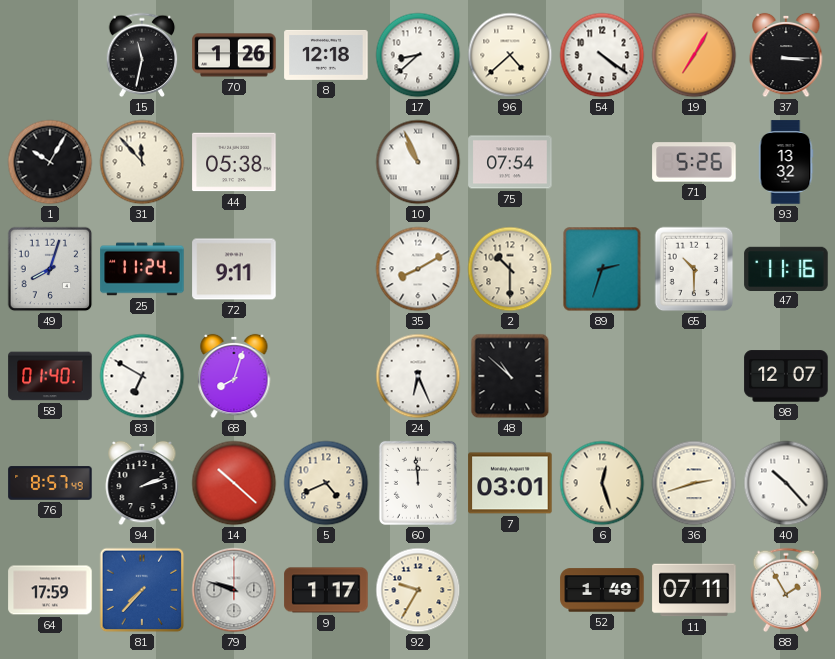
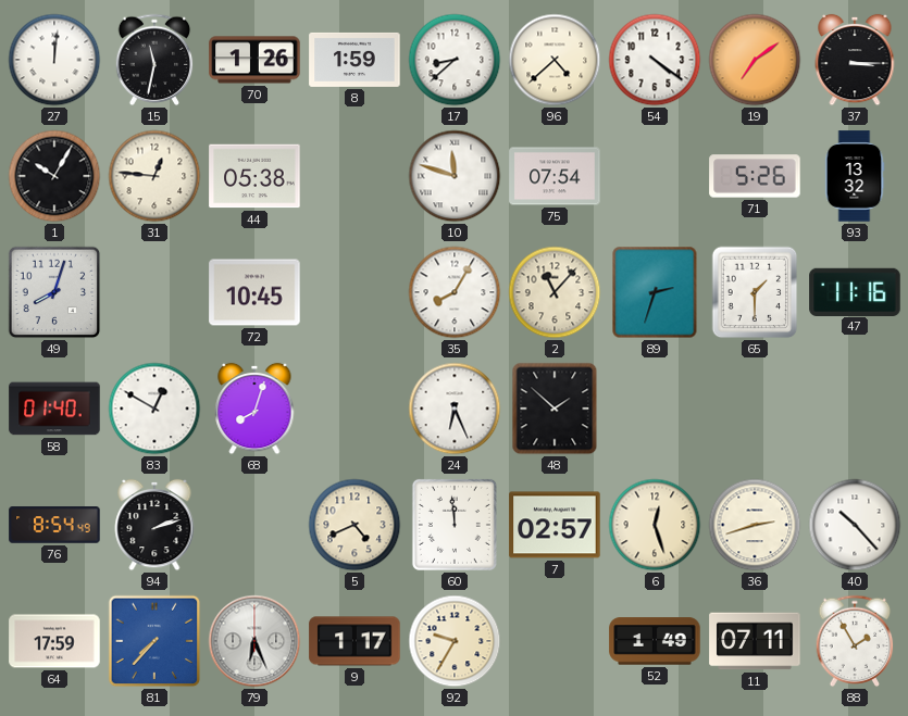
27: none -> 12:01
8: 12:18 -> 1:59
19: 7:05 -> 7:09
31: 11:53 -> 12:46
10: 10:56 -> 11:48
25: 11:24 -> none
72: 9:11 -> 10:45
35: 8:10 -> 8:05
2: 10:30 -> 11:07
65: 10:30 -> 1:30
83: 6:50 -> 12:50
48: 10:52 -> 1:52
98: 12:07 -> none
76: 8:57 -> 8:54
14: 10:22 -> none
7: 03:01 -> 02:57
79: 9:48 -> 6:26
